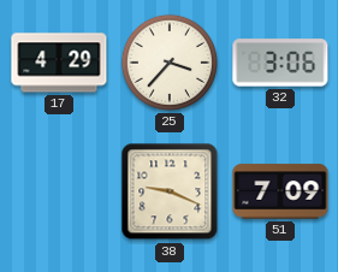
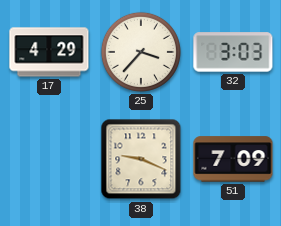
32: 3:06 -> 3:03
